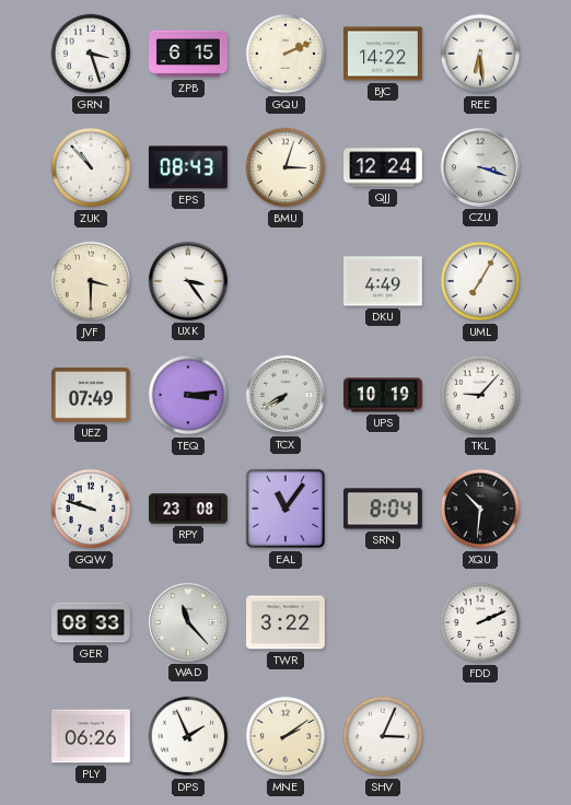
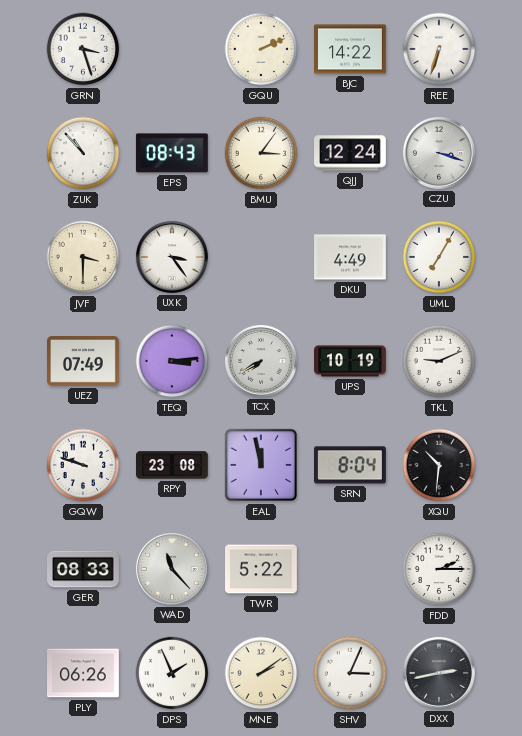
ZPB: 6:15 -> none
REE: 6:29 -> 6:33
BMU: 3:03 -> 3:06
TKL: 9:07 -> 9:11
EAL: 11:06 -> 11:58
TWR: 3:22 -> 5:22
FDD: 2:11 -> 2:15
DXX: none -> 2:43
